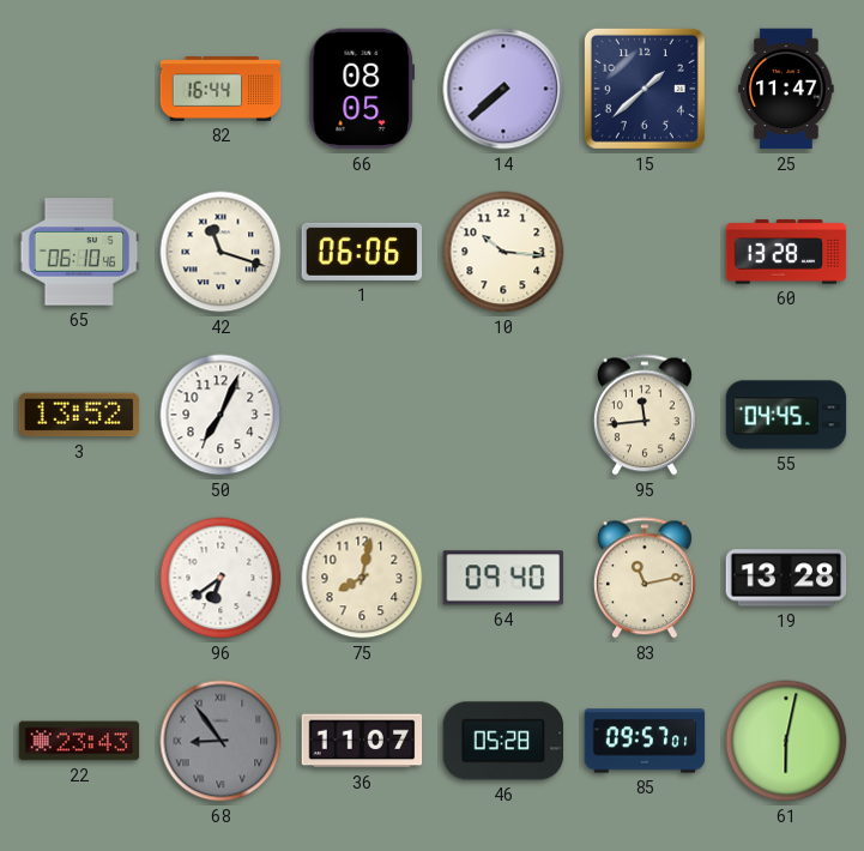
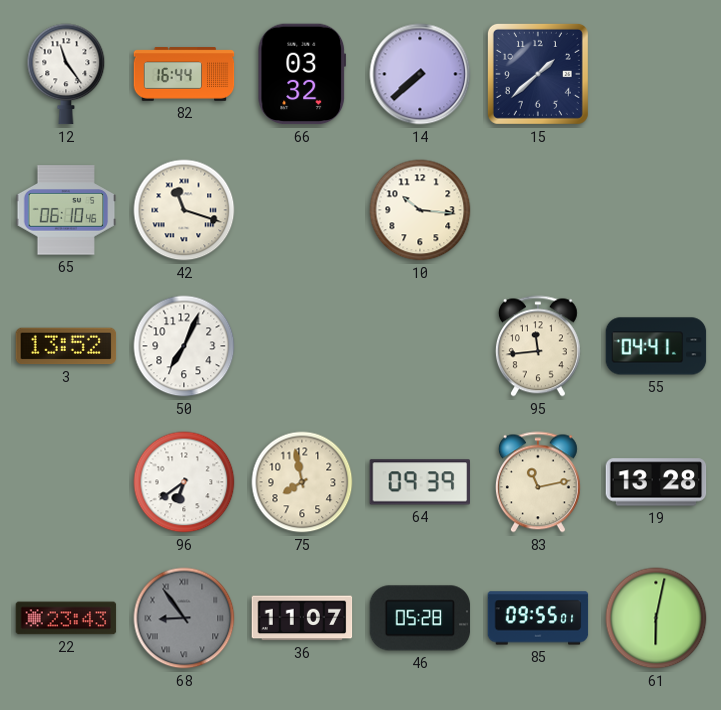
12: none -> 11:24
66: 08:05 -> 03:32
25: 11:47 -> none
1: 06:06 -> none
60: 13:28 -> none
55: 04:45 -> 04:41
75: 8:02 -> 7:58
64: 09:40 -> 09:39
85: 09:57 -> 09:55
